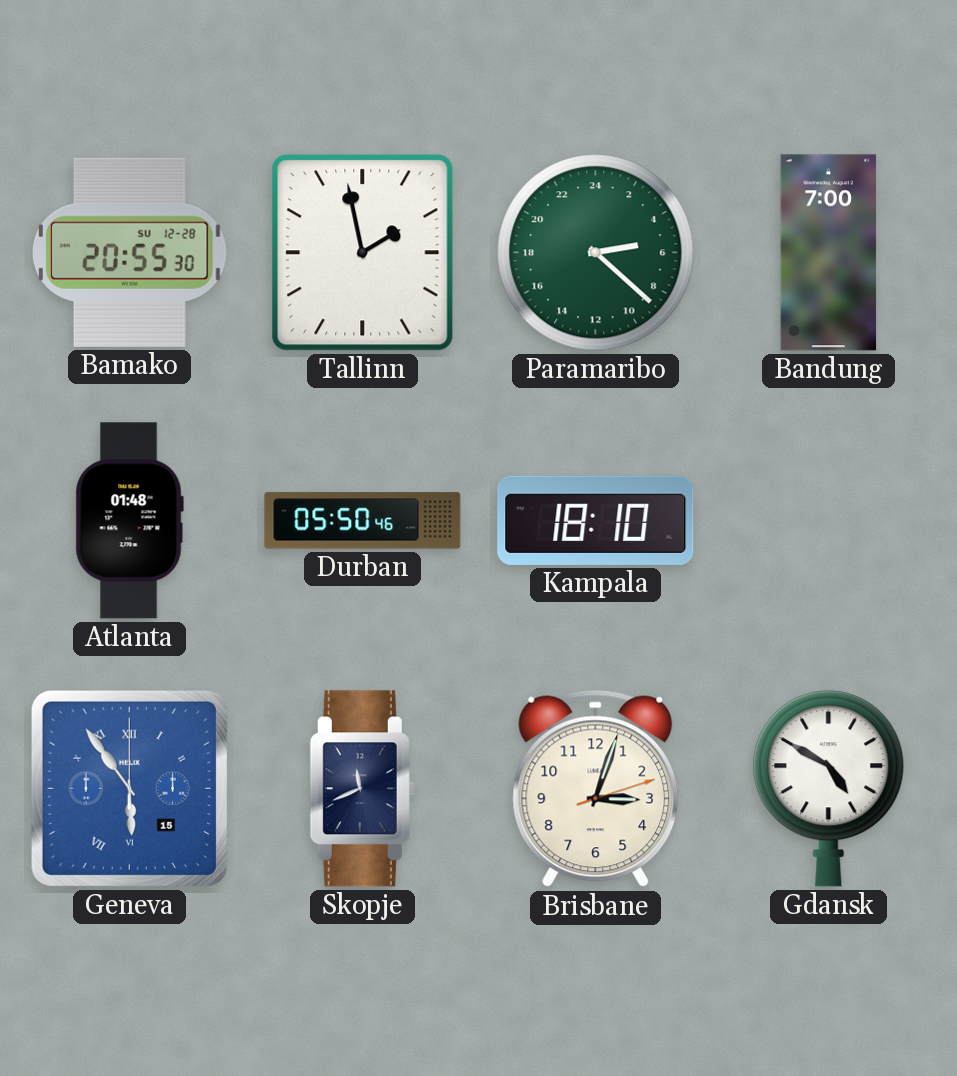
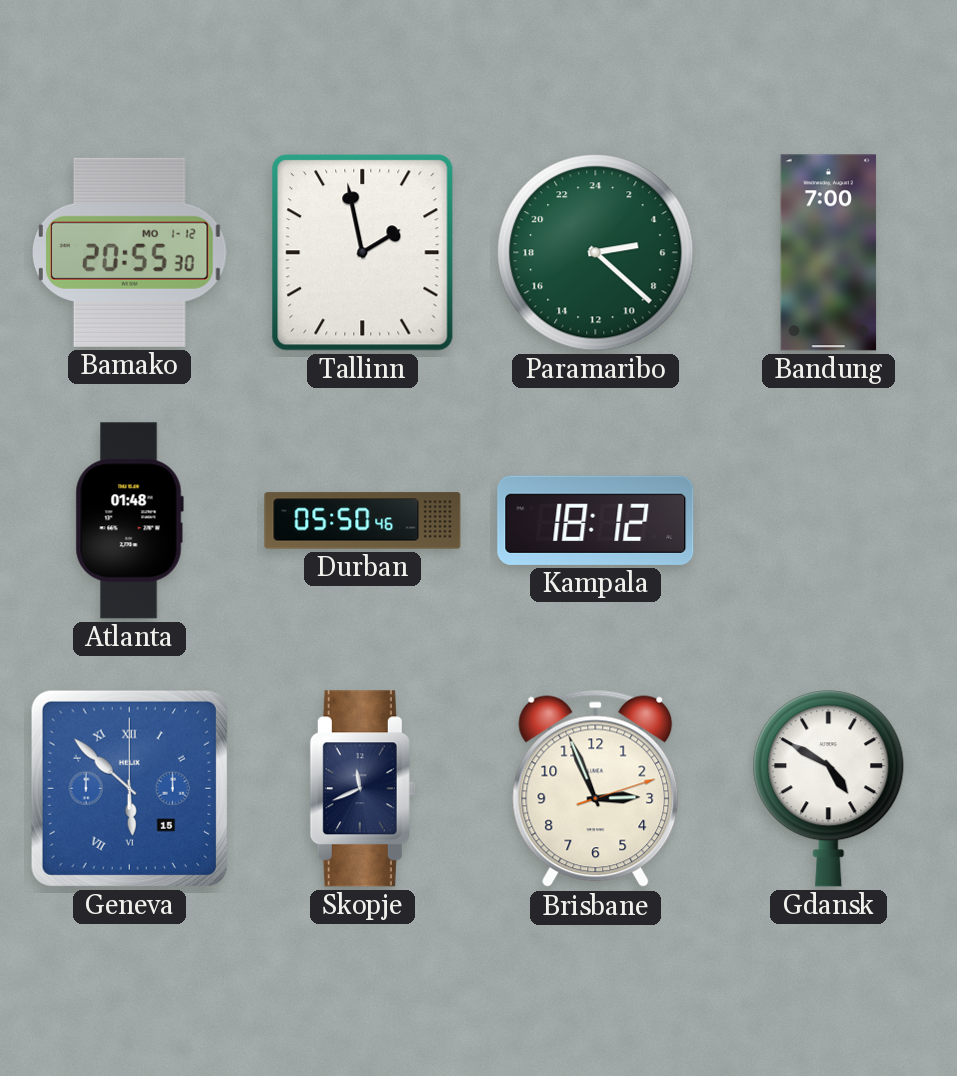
Bamako date: SU 12-28 -> MO 1-12
Kampala: 18:10 -> 18:12
Geneva: 5:54 -> 5:52
Brisbane: 3:03 -> 2:56
